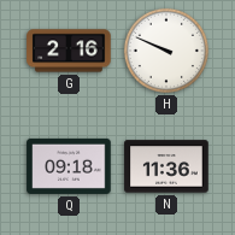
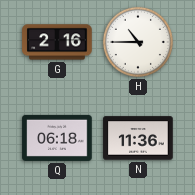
H: 9:49 -> 10:45
Q: 09:18 -> 06:18
